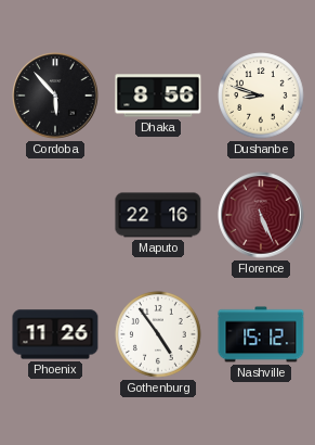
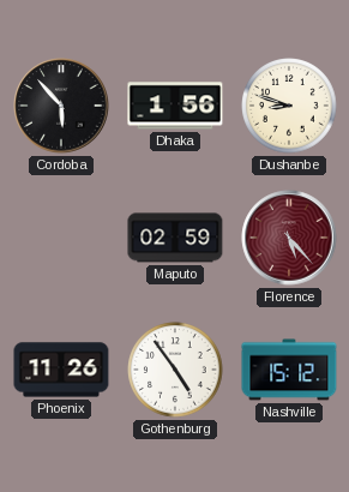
Dhaka: 8:56 -> 1:56
Maputo: 22:16 -> 02:59
Florence: 5:26 -> 5:23
